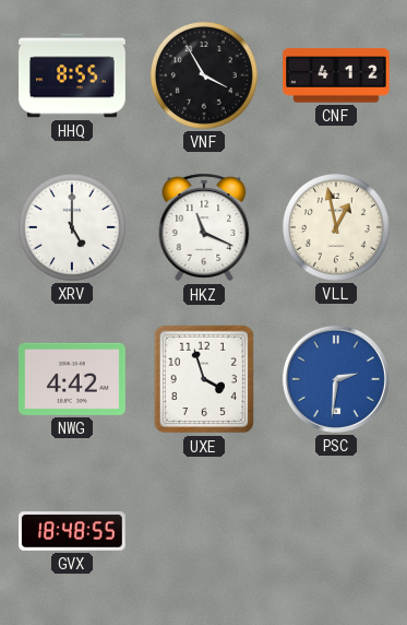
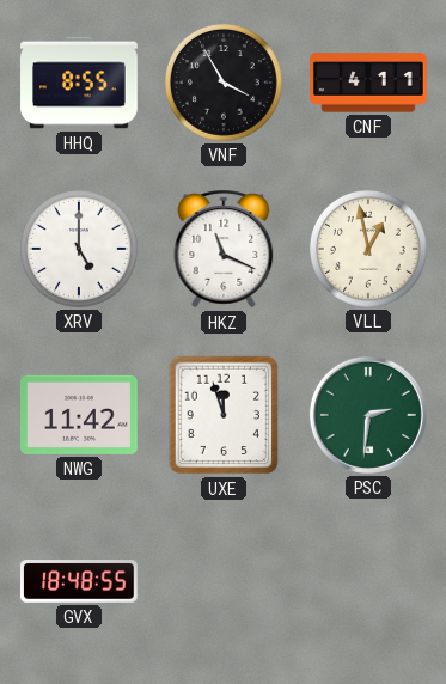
CNF: 4:12 -> 4:11
NWG: 4:42 -> 11:42
UXE: 3:57 -> 11:57
PSC dial: blue -> green
